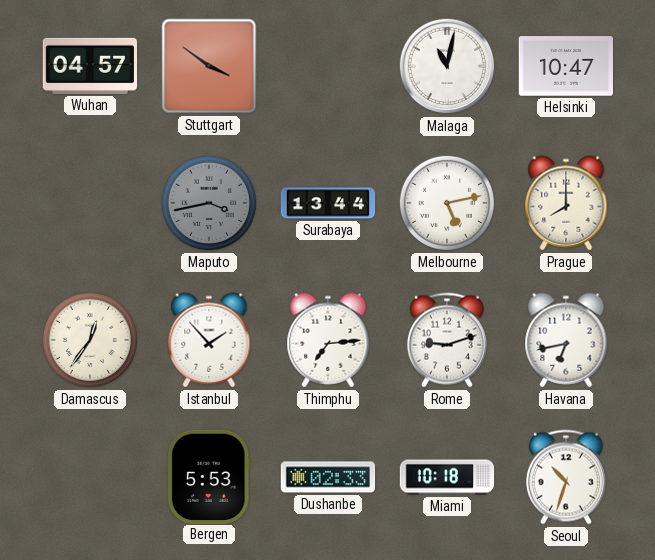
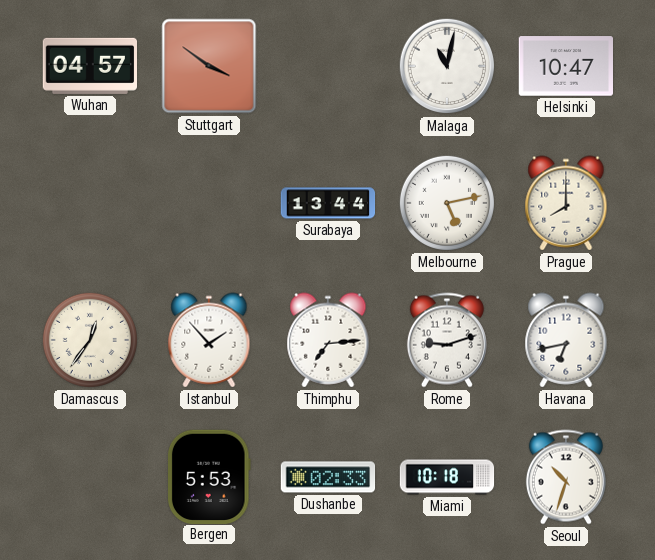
Maputo: 3:43 -> none
